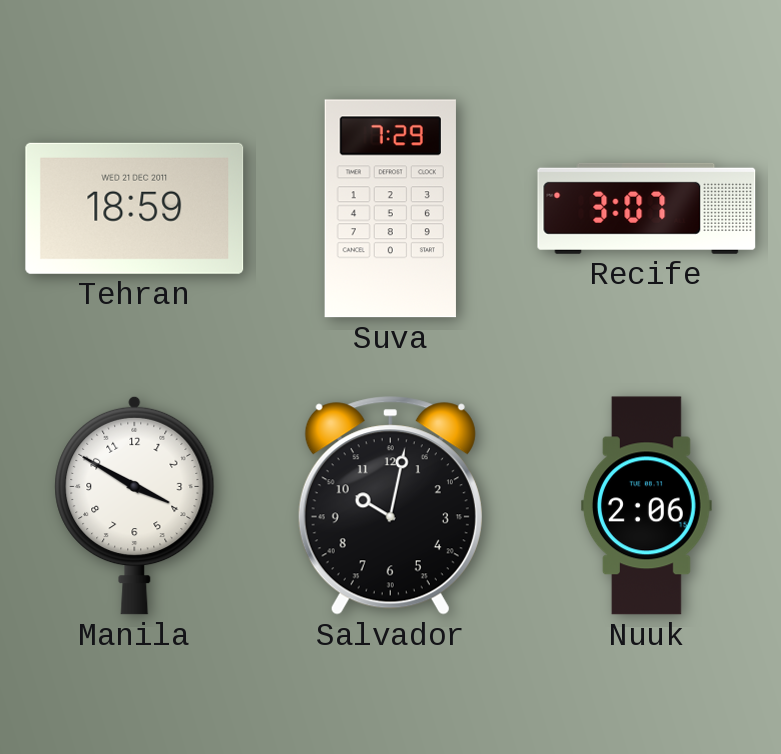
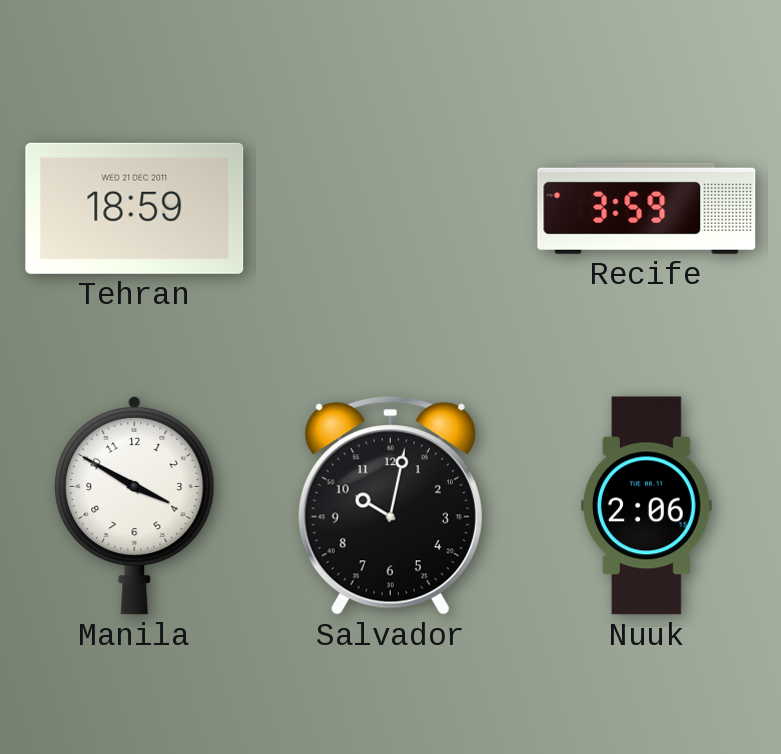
Suva: 7:29 -> none
Recife: 3:07 -> 3:59
